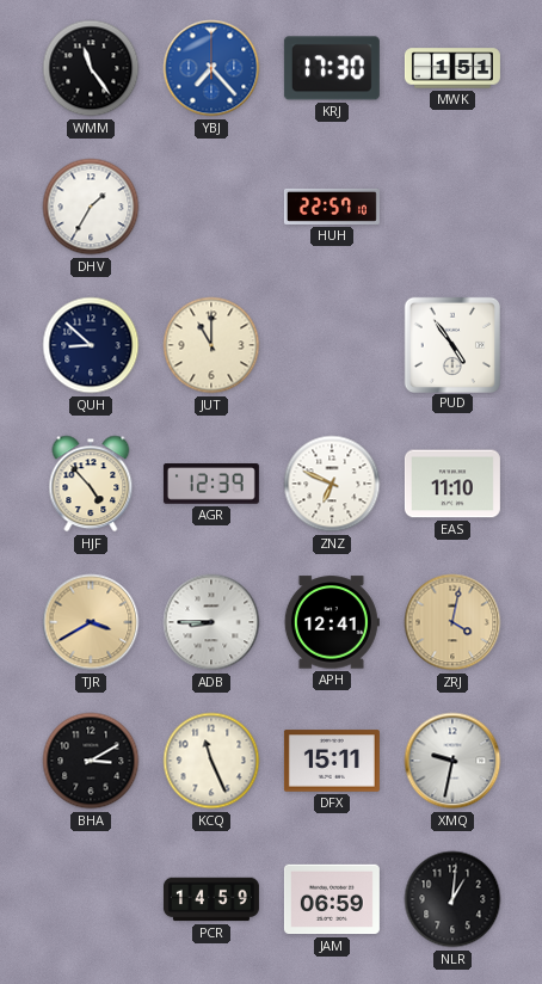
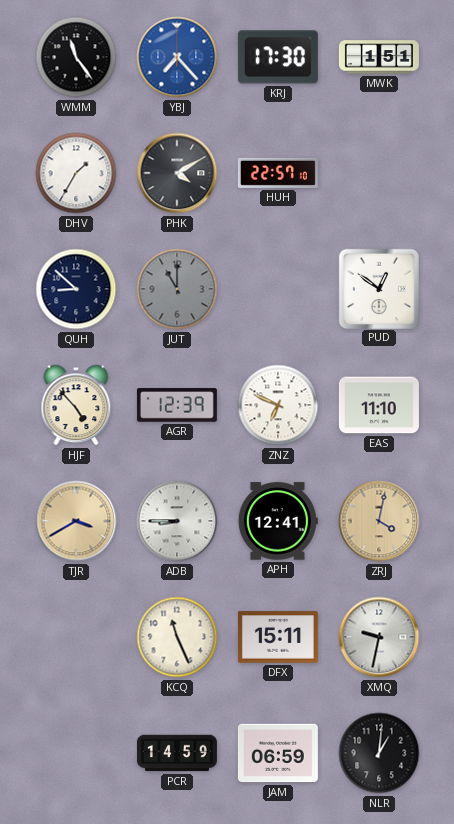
PHK: none -> 4:10
JUT dial: cream -> grey
PUD: 4:54 -> 12:51
BHA: 3:10 -> none
